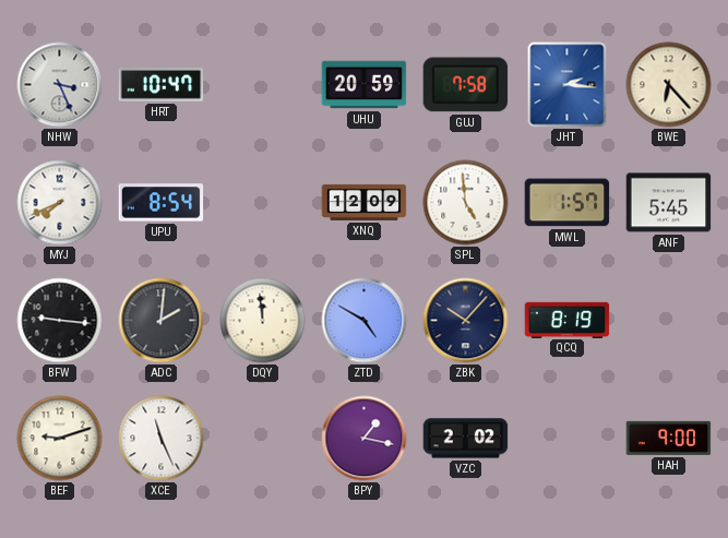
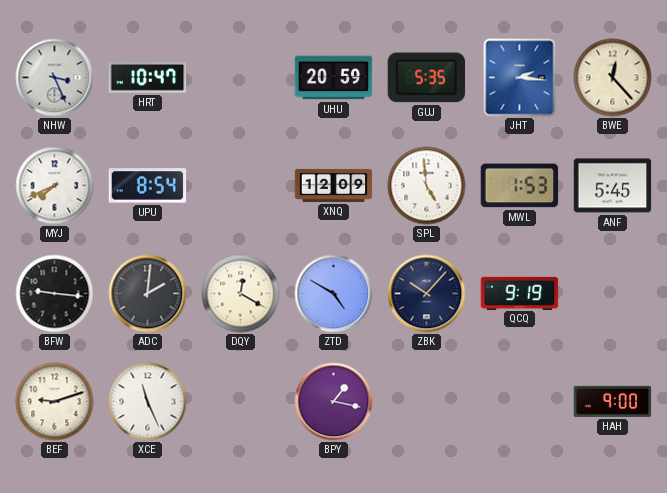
GUJ: 7:58 -> 5:35
BWE: 6:23 -> 12:23
MWL: 1:57 -> 1:53
DQY: 11:59 -> 12:20
QCQ: 8:19 -> 9:19
VZC: 2:02 -> none
